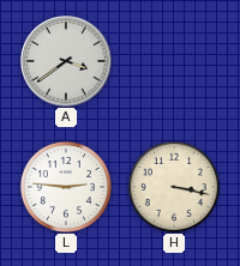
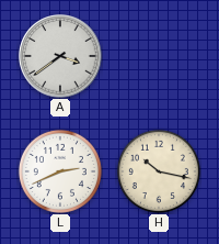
L: 2:46 -> 2:41
H: 3:17 -> 10:17
